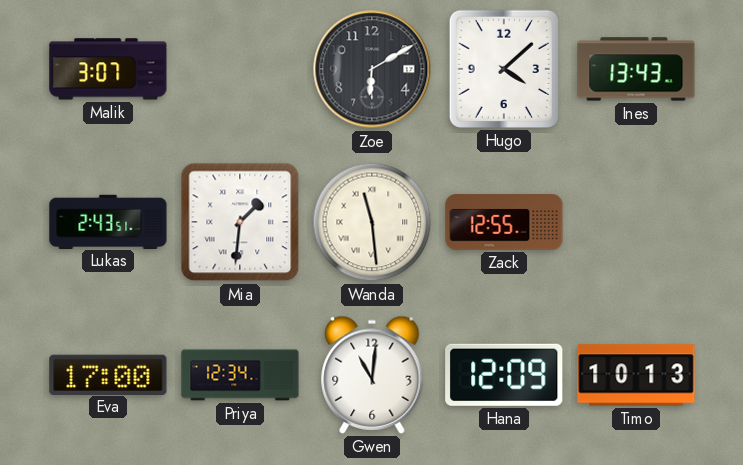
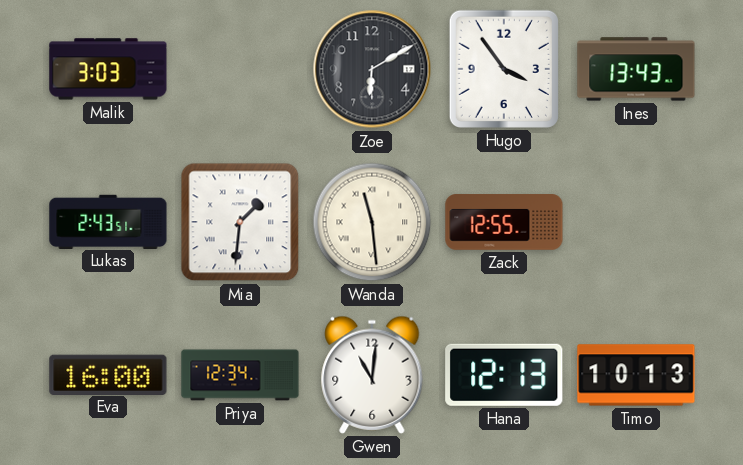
Malik: 3:07 -> 3:03
Hugo: 4:08 -> 3:54
Eva: 17:00 -> 16:00
Hana: 12:09 -> 12:13
